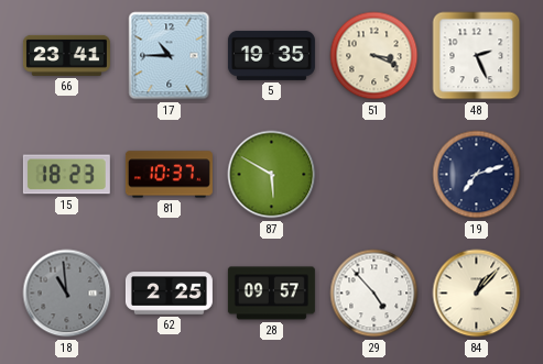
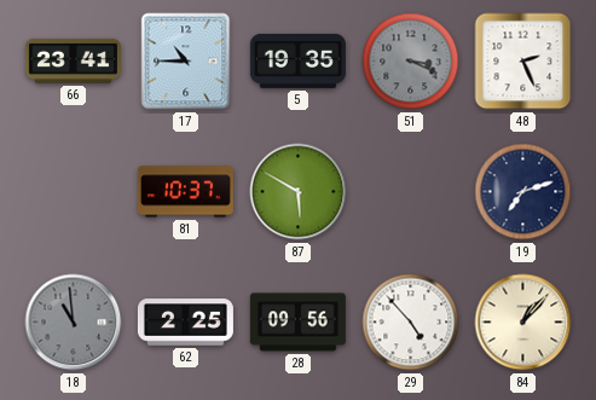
51 dial: cream -> grey
15: 18:23 -> none
28: 09:57 -> 09:56
